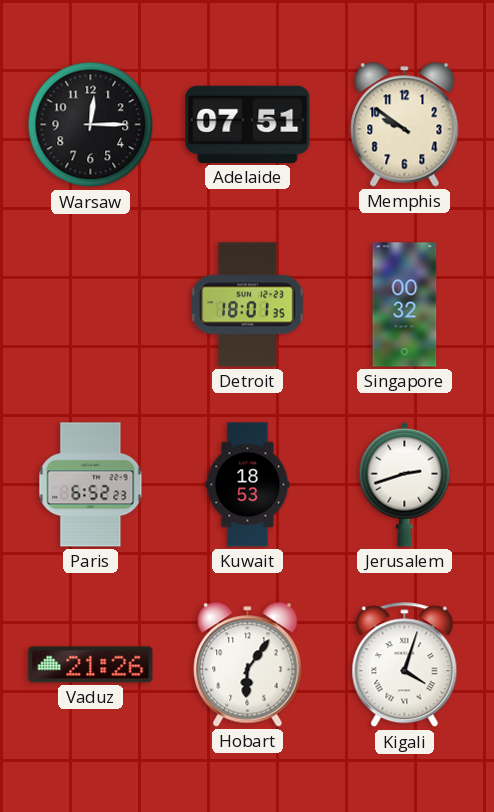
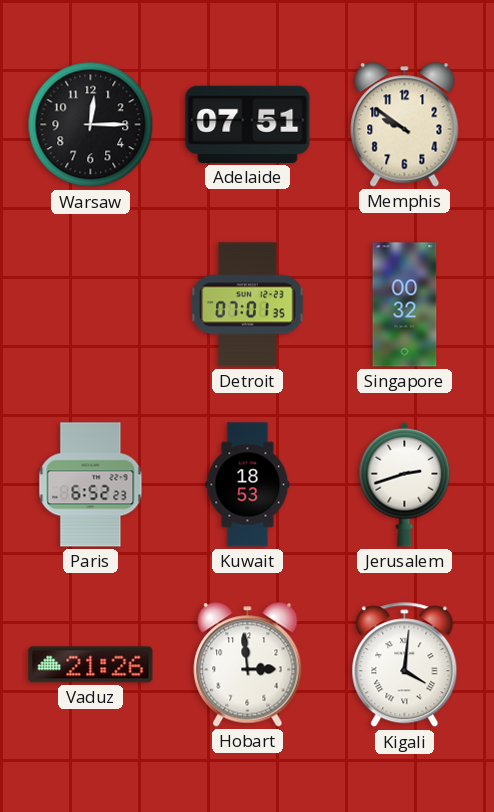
Detroit: 18:01 -> 07:01
Hobart: 6:06 -> 2:59
Kigali: 4:03 -> 4:01
